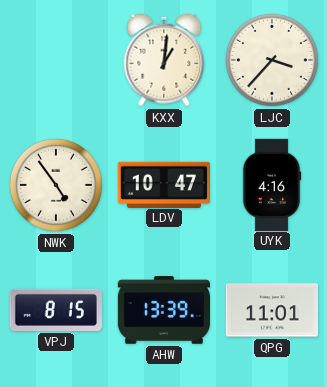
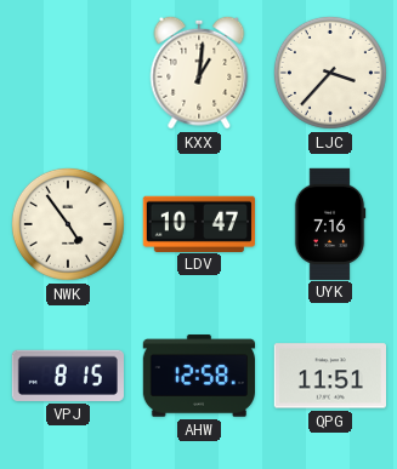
UYK: 4:16 -> 7:16
AHW: 13:39 -> 12:58
QPG: 11:01 -> 11:51
